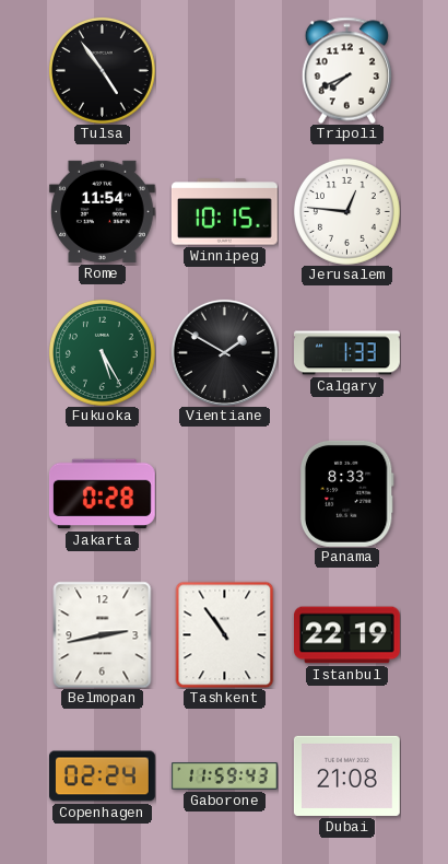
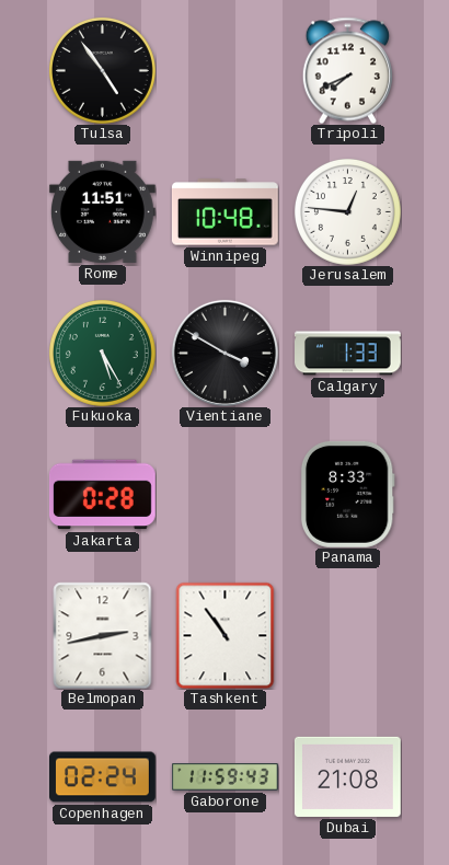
Rome: 11:54 -> 11:51
Winnipeg: 10:15 -> 10:48
Vientiane: 1:50 -> 3:50
Istanbul: 22:19 -> none
